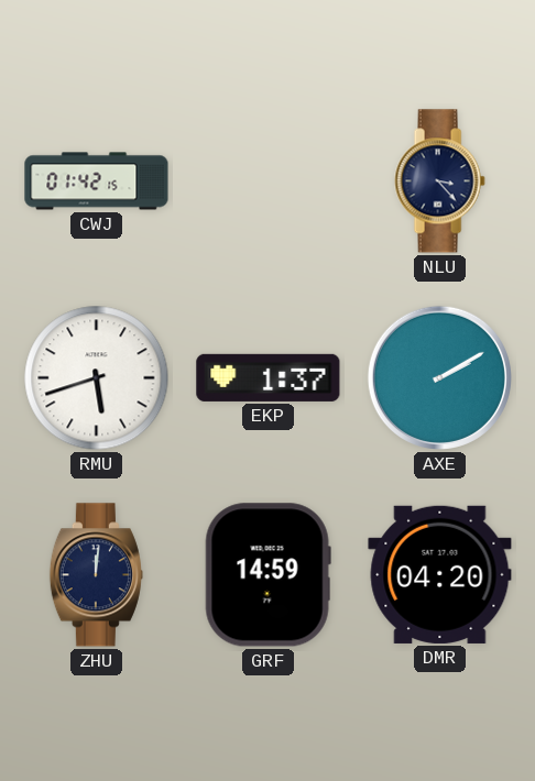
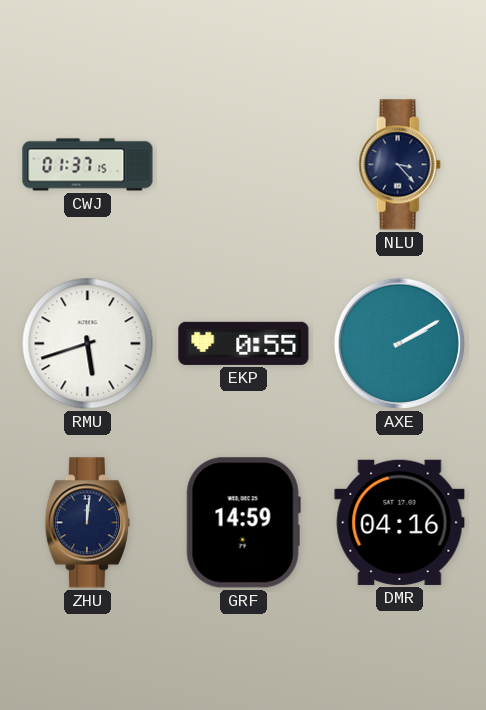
CWJ: 01:42 -> 01:37
EKP: 1:37 -> 0:55
DMR: 04:20 -> 04:16
